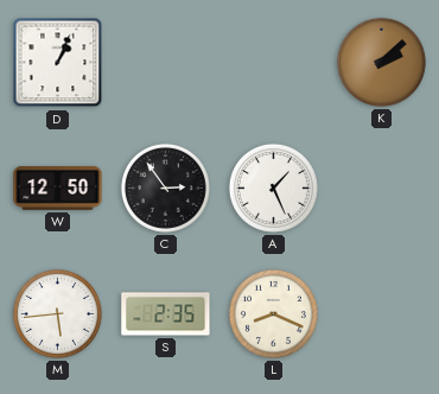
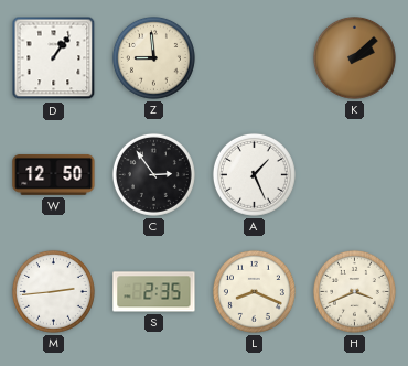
D: 1:04 -> 1:06
Z: none -> 8:59
M: 5:44 -> 2:44
H: none -> 3:41
